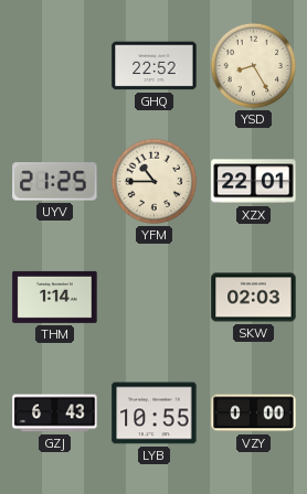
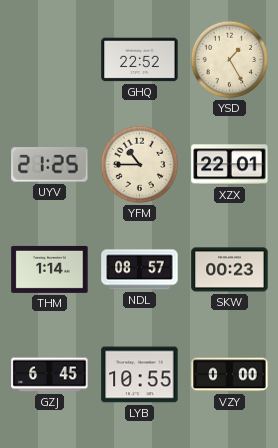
YSD: 8:25 -> 1:25
NDL: none -> 08:57
SKW: 02:03 -> 00:23
GZJ: 6:43 -> 6:45
